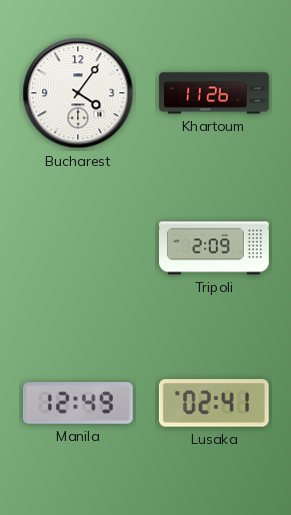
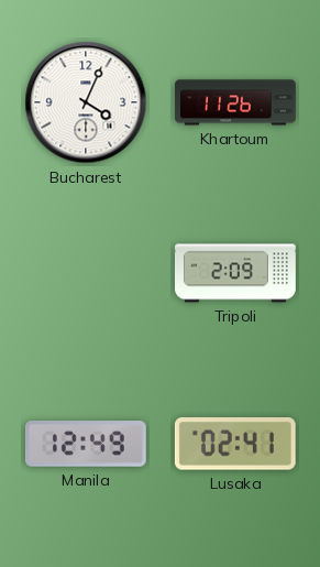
Bucharest: 4:06 -> 4:04
